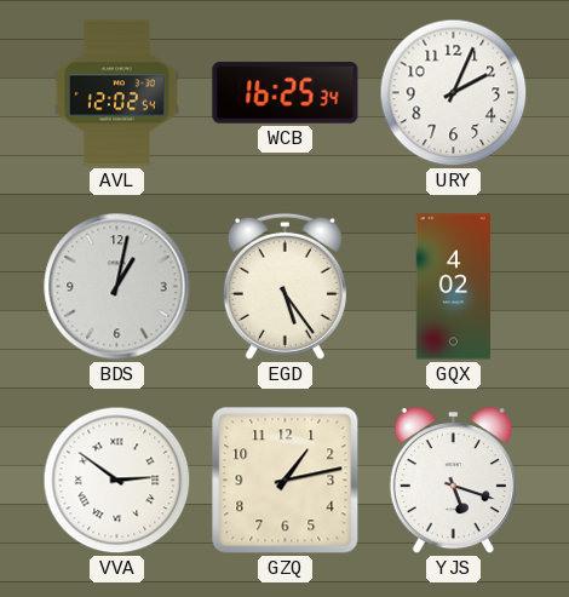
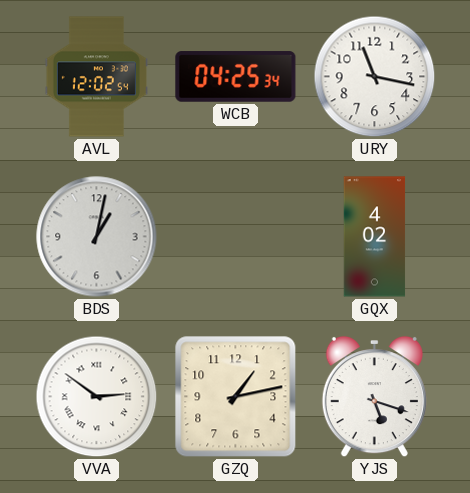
WCB: 16:25 -> 04:25
URY: 2:04 -> 11:17
EGD: 5:24 -> none
